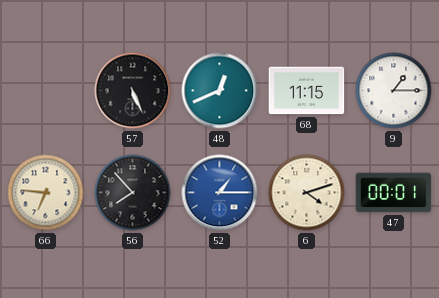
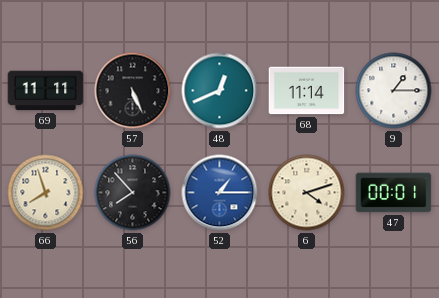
69: none -> 11:11
68: 11:15 -> 11:14
66: 6:46 -> 7:57
